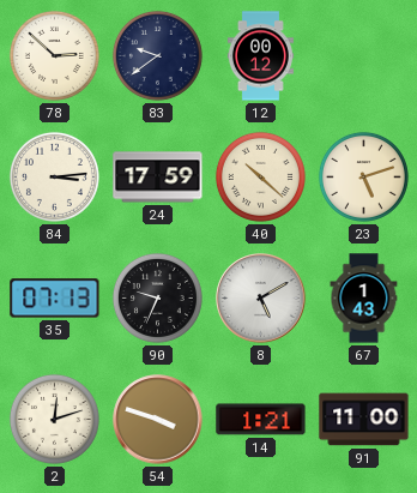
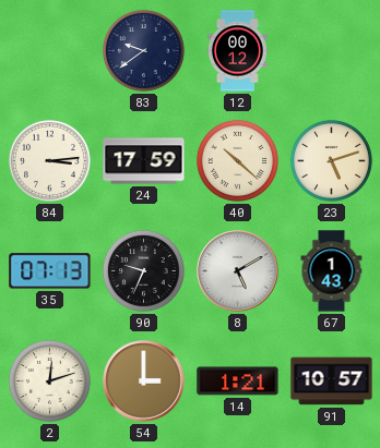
78: 2:52 -> none
54: 3:48 -> 3:00
91: 11:00 -> 10:57
